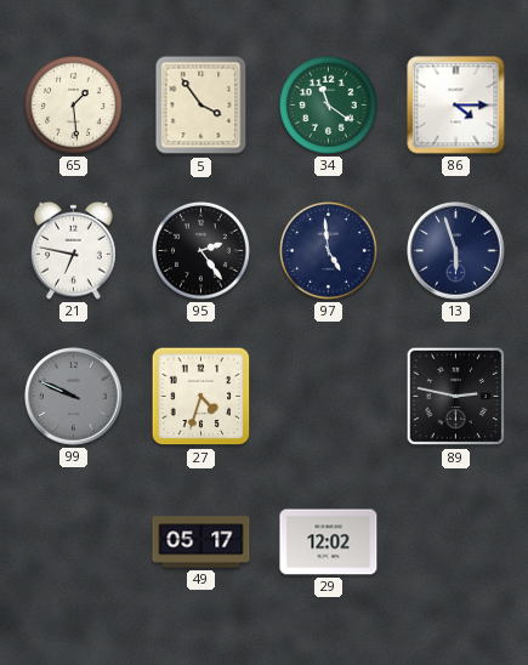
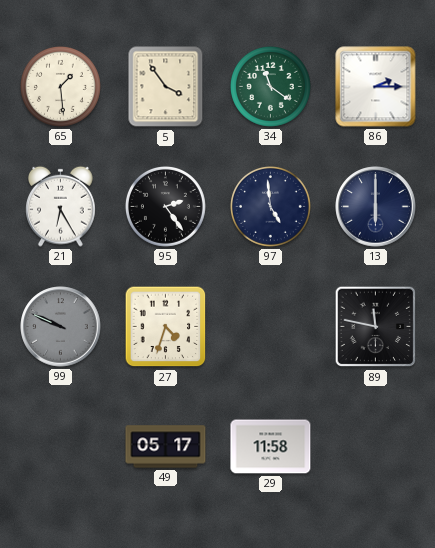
86: 4:15 -> 2:15
21: 6:47 -> 6:25
13: 5:57 -> 6:00
89: 2:47 -> 11:47
29: 12:02 -> 11:58
